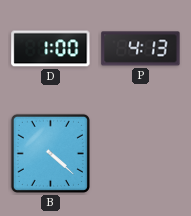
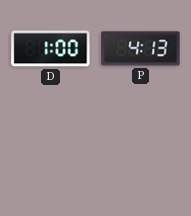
B: 4:22 -> none
